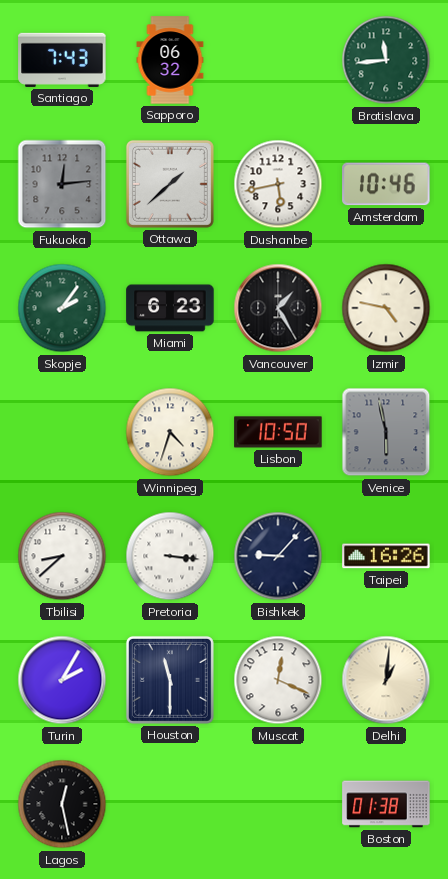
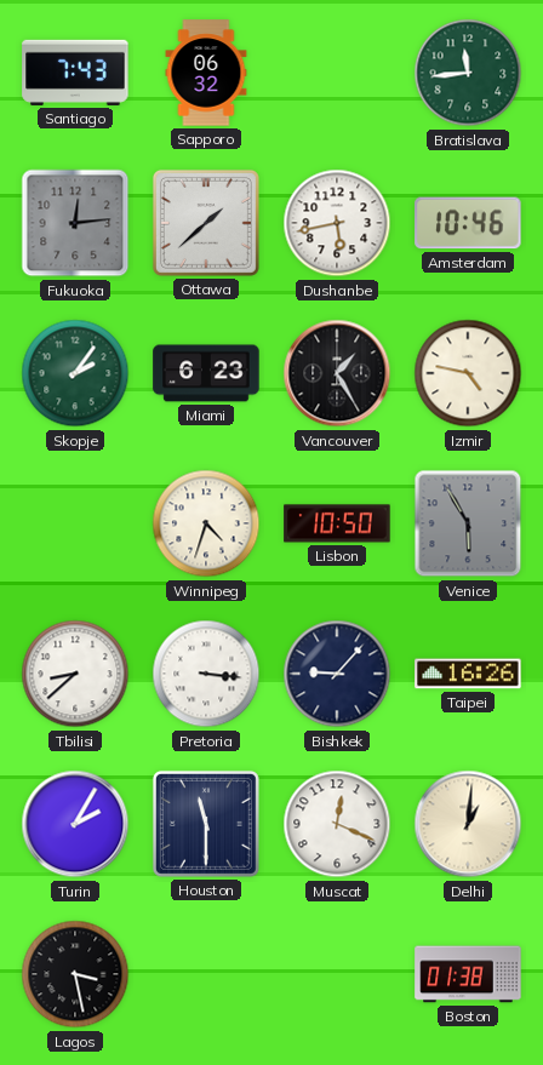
Venice: 5:58 -> 5:55
Lagos: 12:28 -> 3:28
